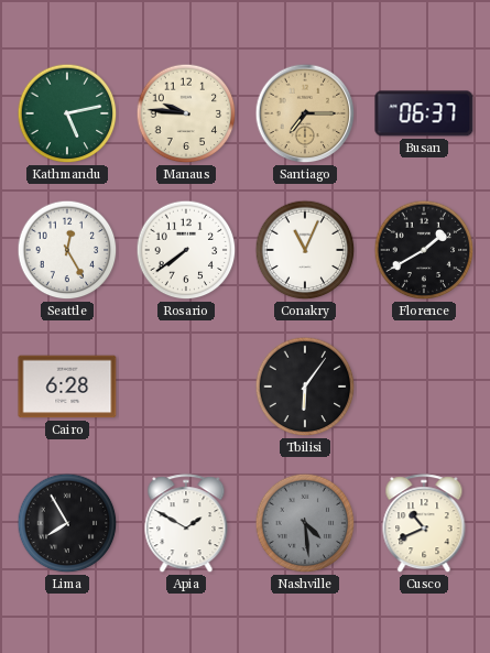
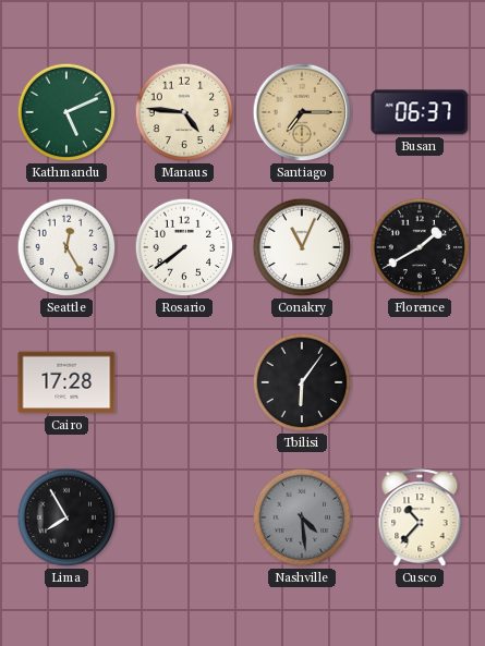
Kathmandu: 5:13 -> 5:11
Manaus: 9:46 -> 4:46
Cairo: 6:28 -> 17:28
Apia: 1:50 -> none
Cusco: 10:41 -> 10:37
